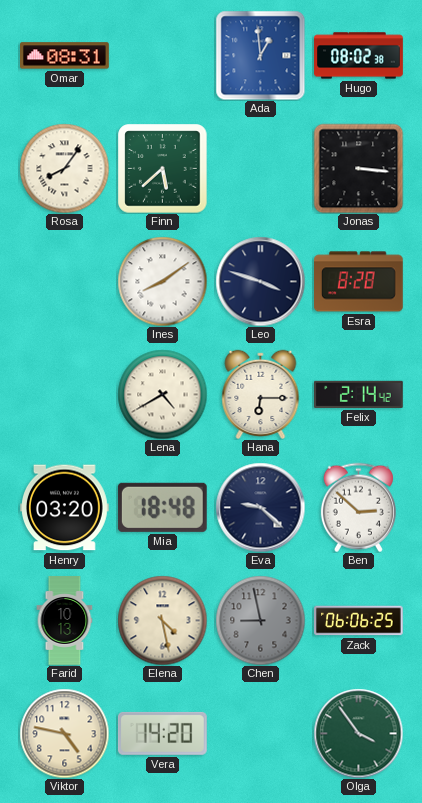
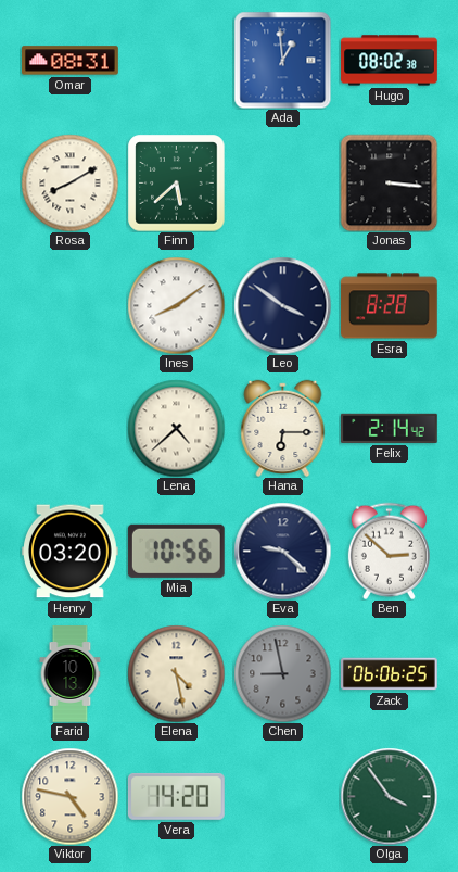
Rosa: 8:06 -> 8:10
Leo: 3:48 -> 3:51
Lena: 4:40 -> 4:38
Mia: 18:48 -> 10:56
